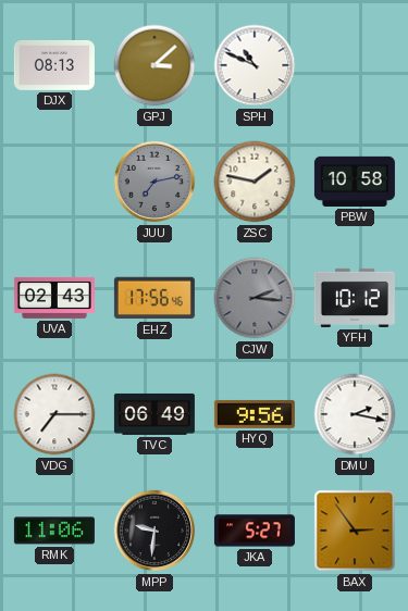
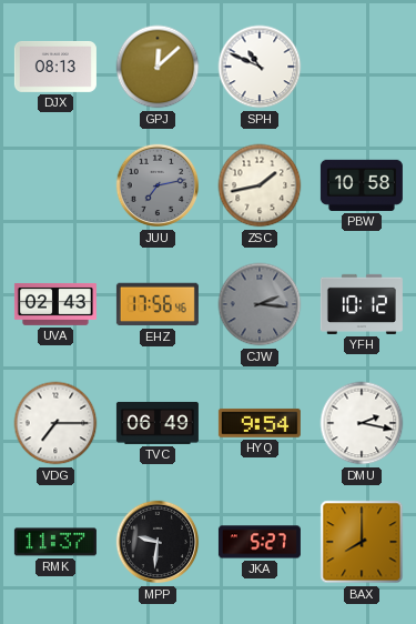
GPJ: 3:08 -> 12:08
ZSC: 1:47 -> 1:43
HYQ: 9:56 -> 9:54
RMK: 11:06 -> 11:37
BAX: 2:54 -> 8:00
